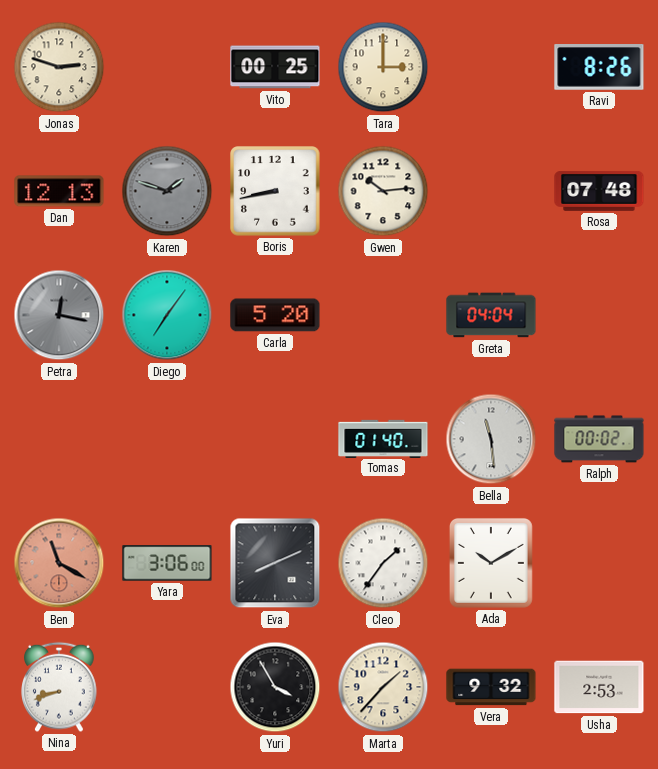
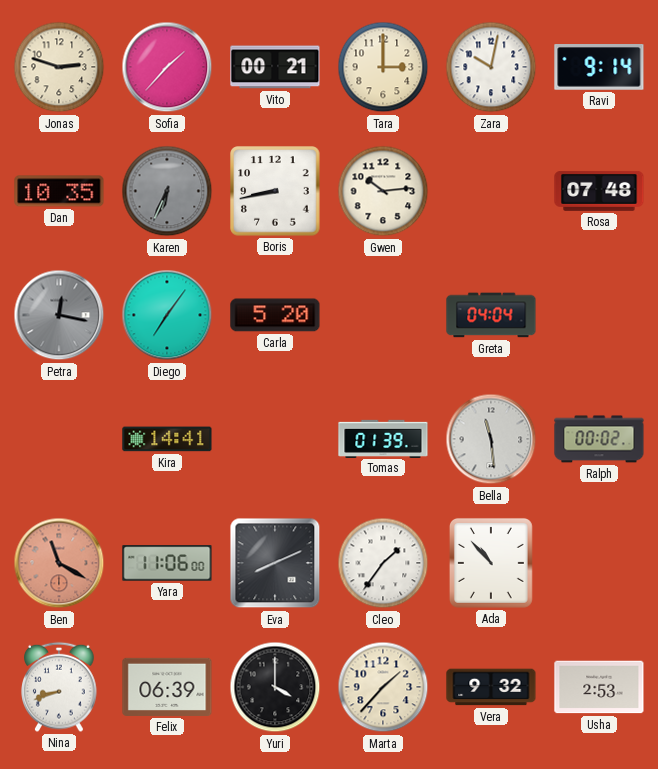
Sofia: none -> 1:37
Vito: 00:25 -> 00:21
Zara: none -> 10:02
Ravi: 8:26 -> 9:14
Dan: 12:13 -> 10:35
Karen: 1:48 -> 6:34
Kira: none -> 14:41
Tomas: 01:40 -> 01:39
Yara: 3:06 -> 11:06
Ada: 10:10 -> 10:53
Felix: none -> 06:39
Yuri: 3:55 -> 4:00
